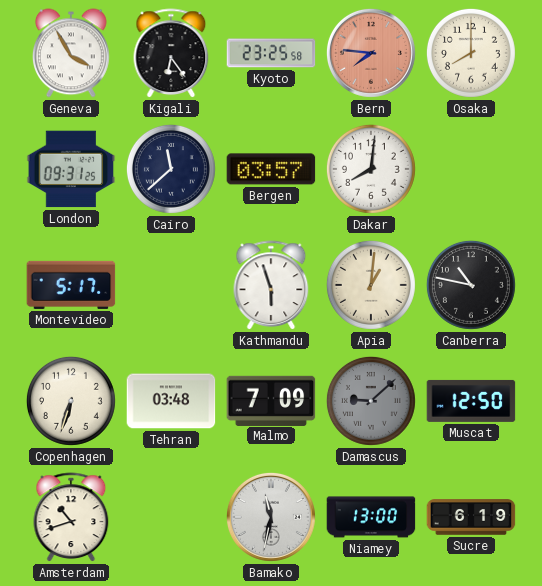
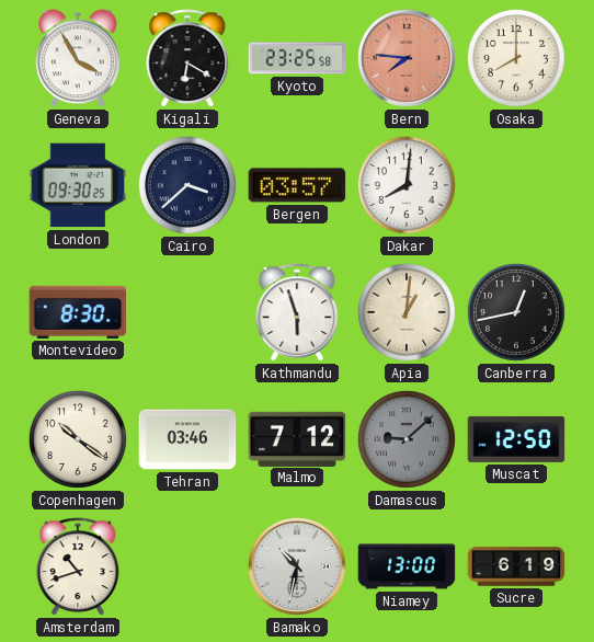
Kigali: 6:24 -> 6:20
London: 09:31 -> 09:30
Cairo: 11:38 -> 3:38
Montevideo: 5:17 -> 8:30
Canberra: 10:47 -> 12:43
Copenhagen: 6:33 -> 10:21
Tehran: 03:48 -> 03:46
Malmo: 7:09 -> 7:12
Bamako: 11:32 -> 10:32
